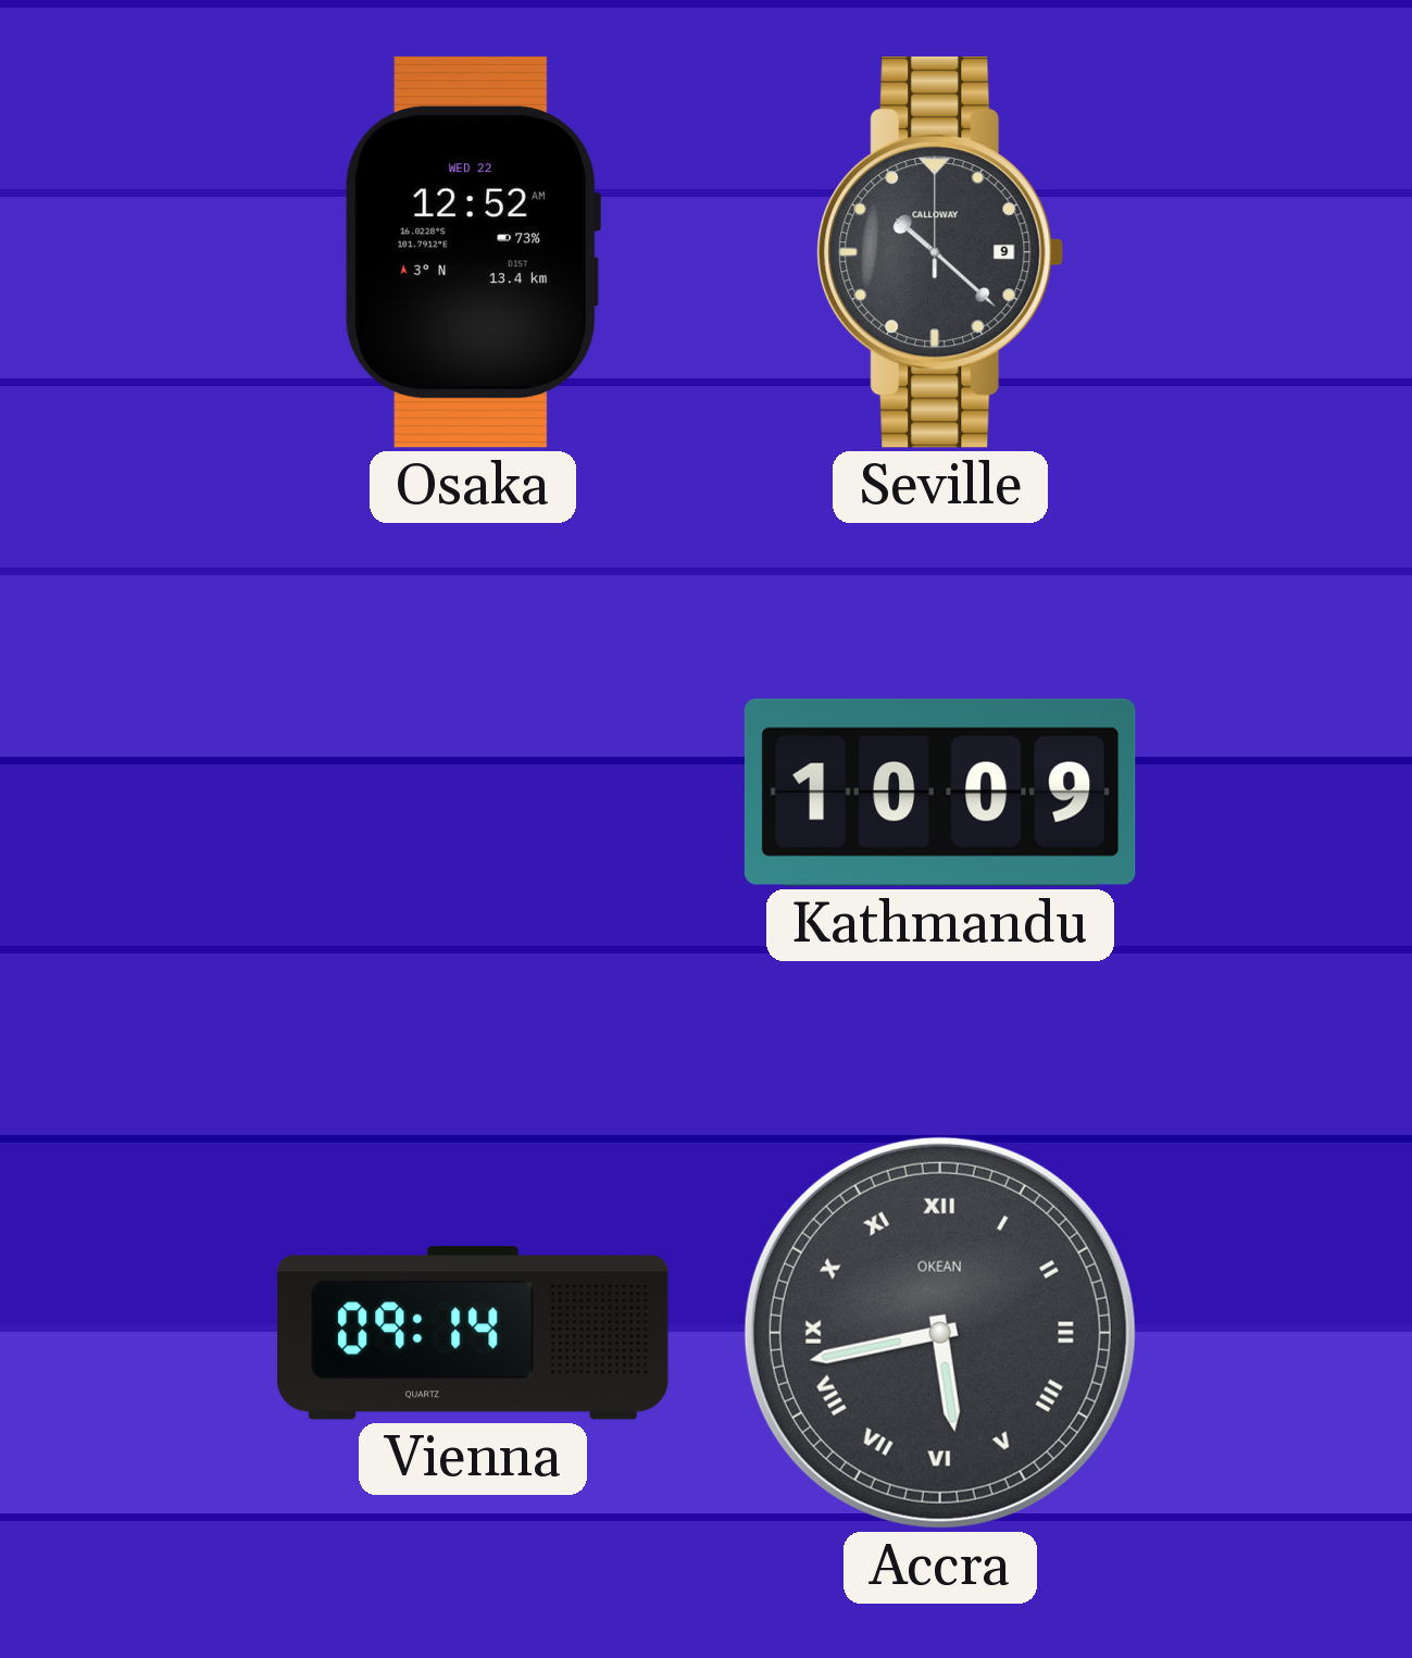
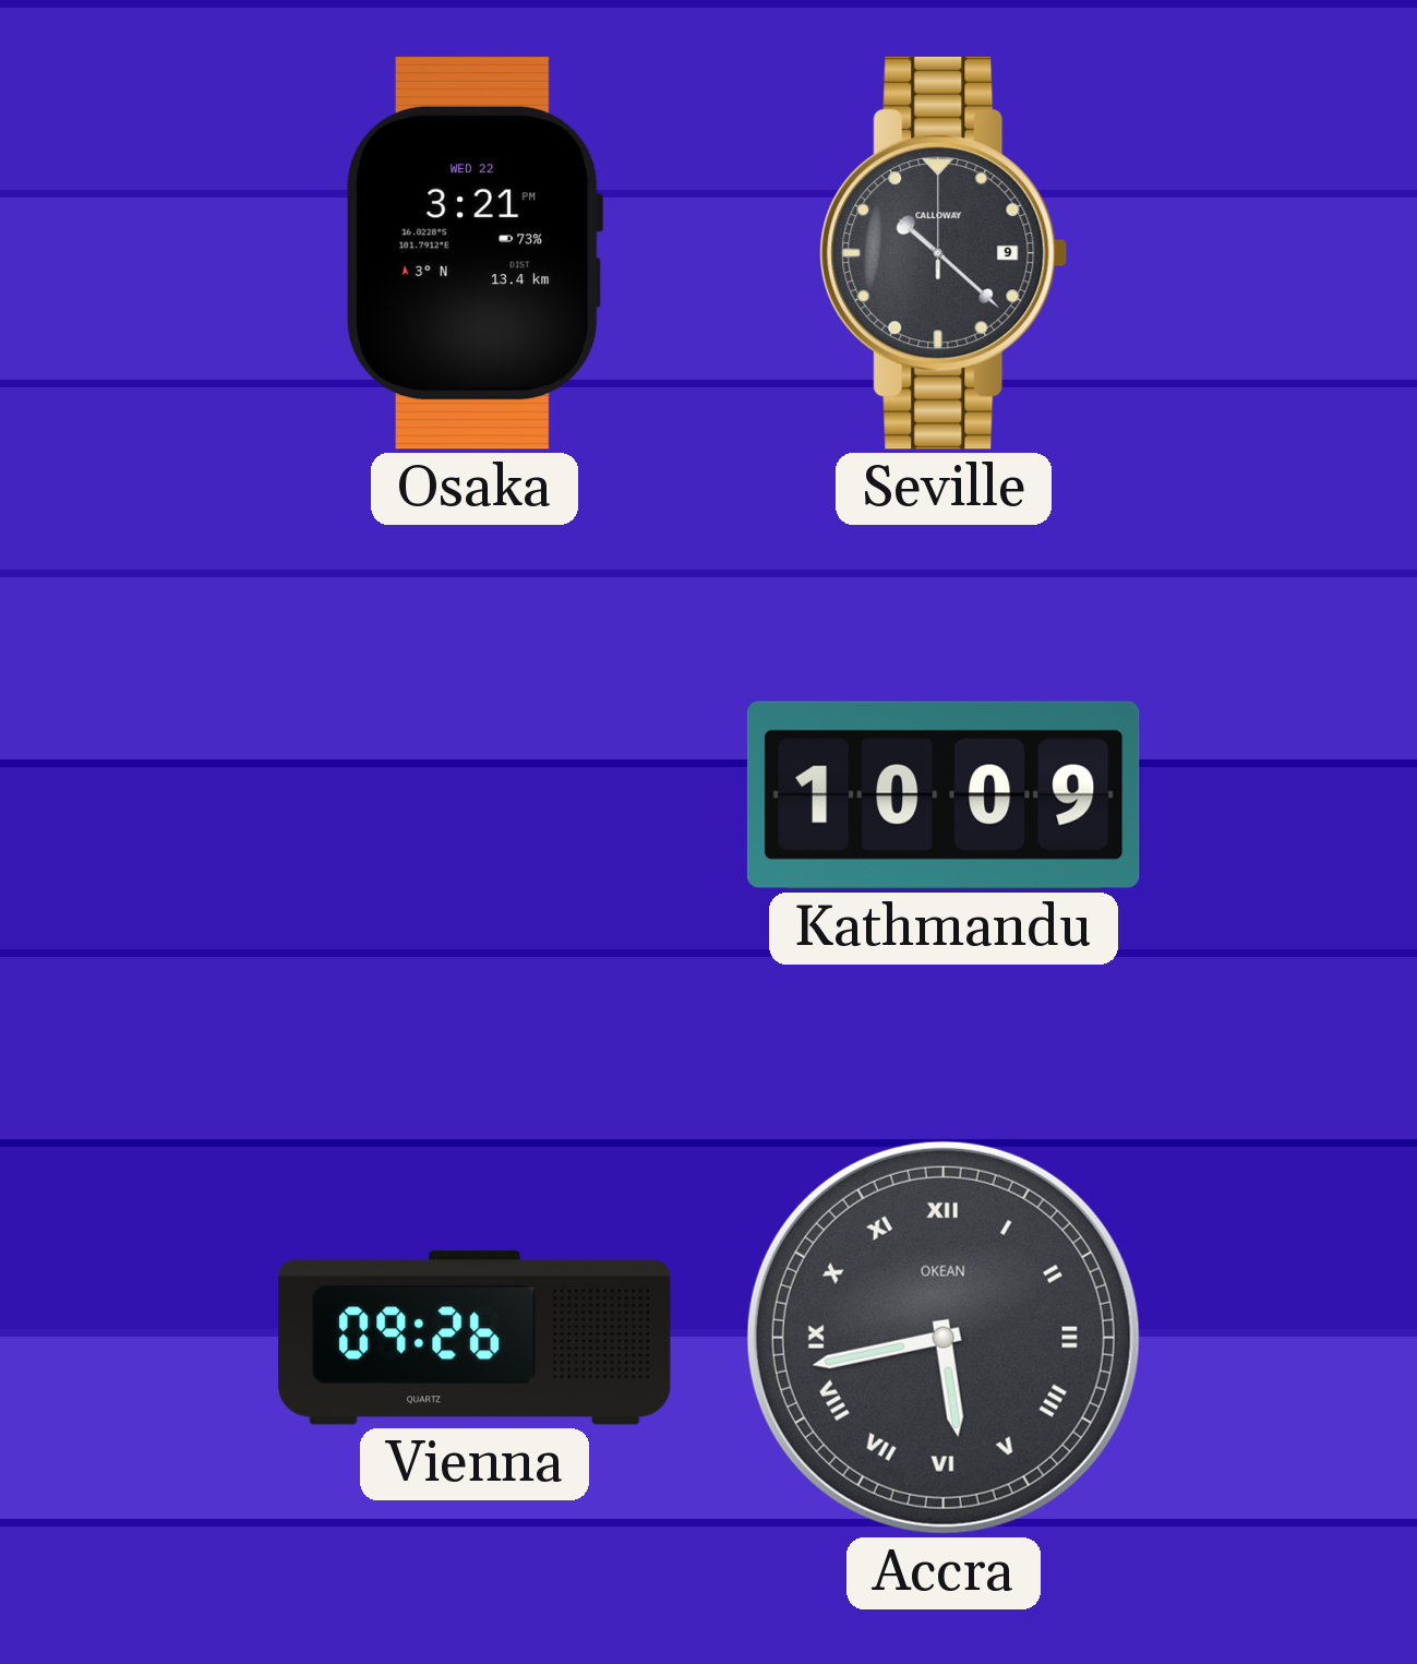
Osaka: 12:52 -> 3:21
Vienna: 09:14 -> 09:26
